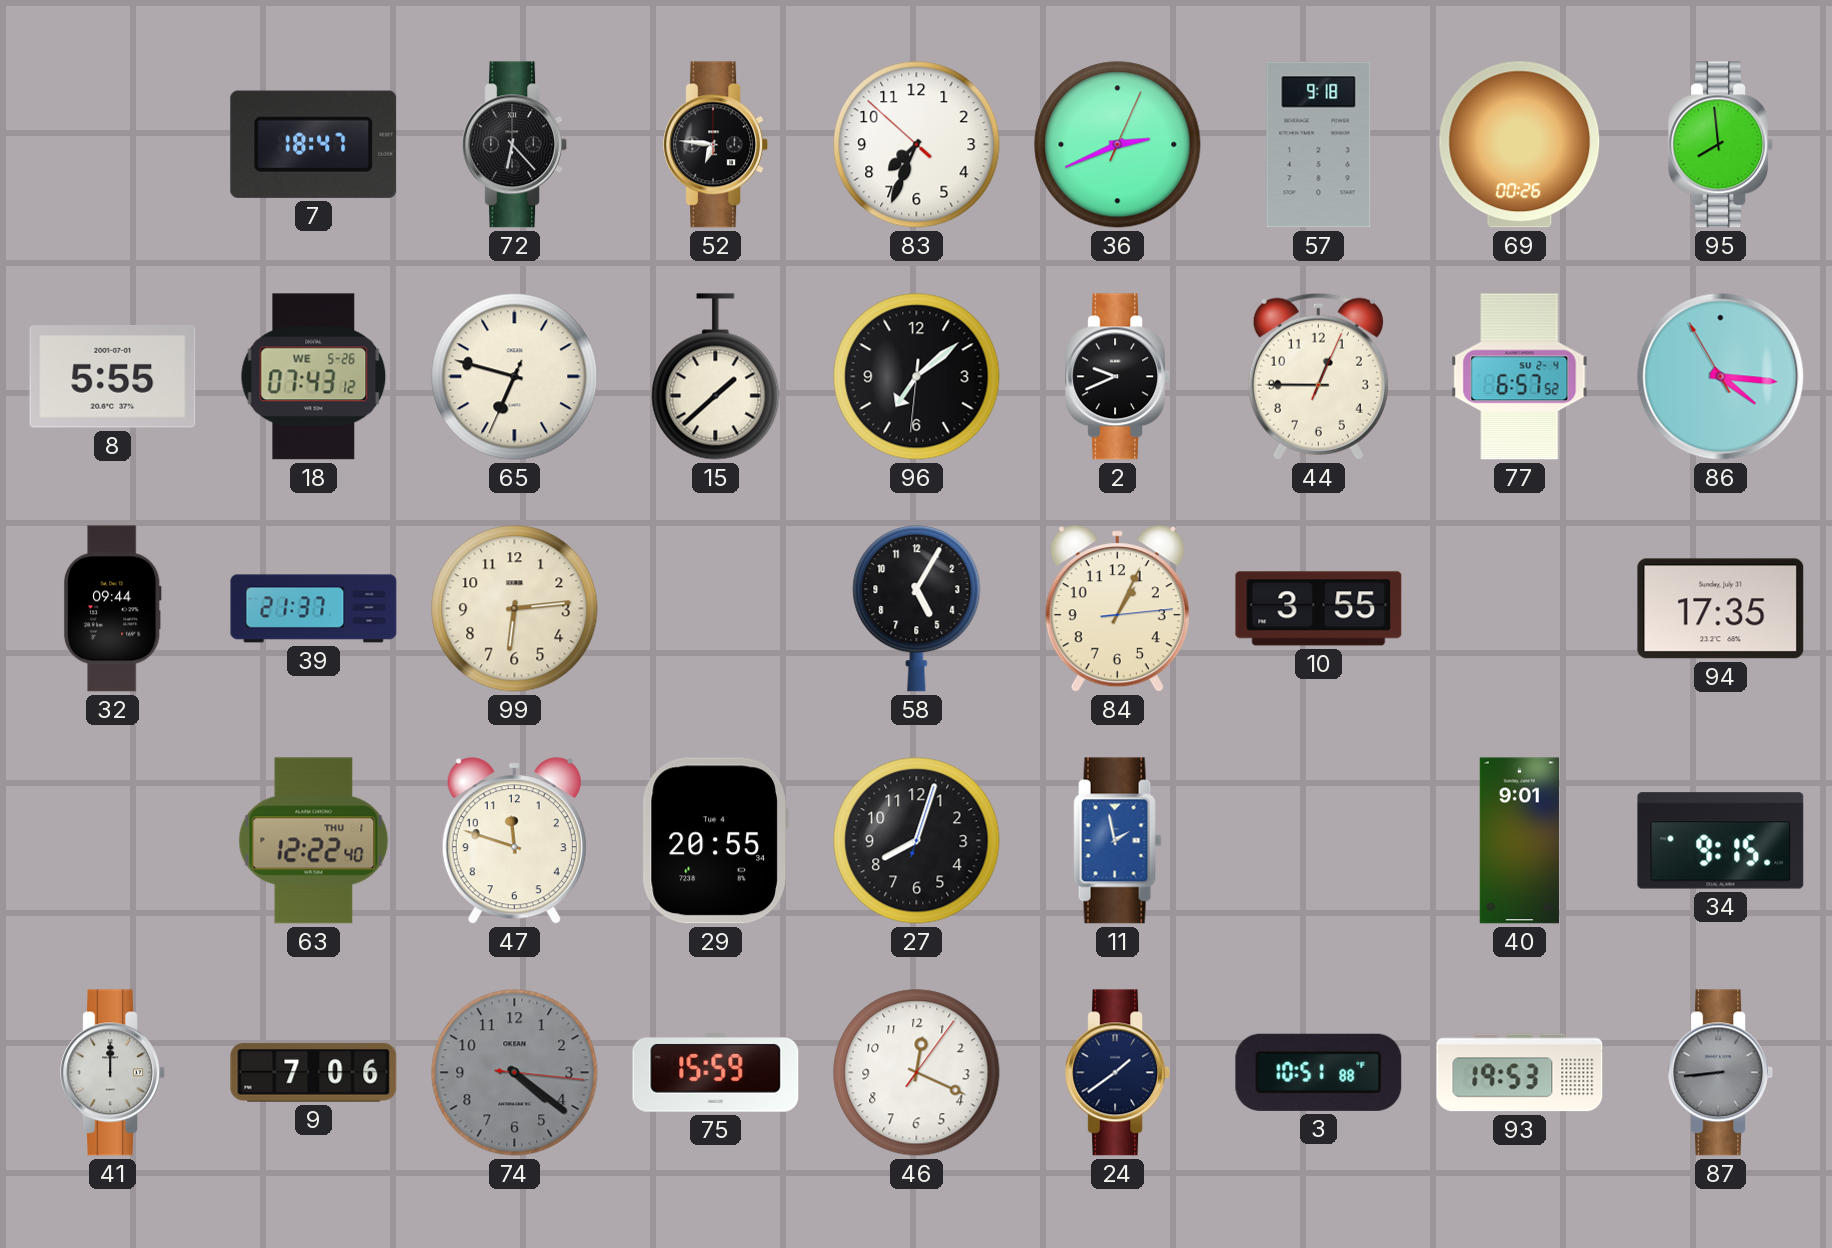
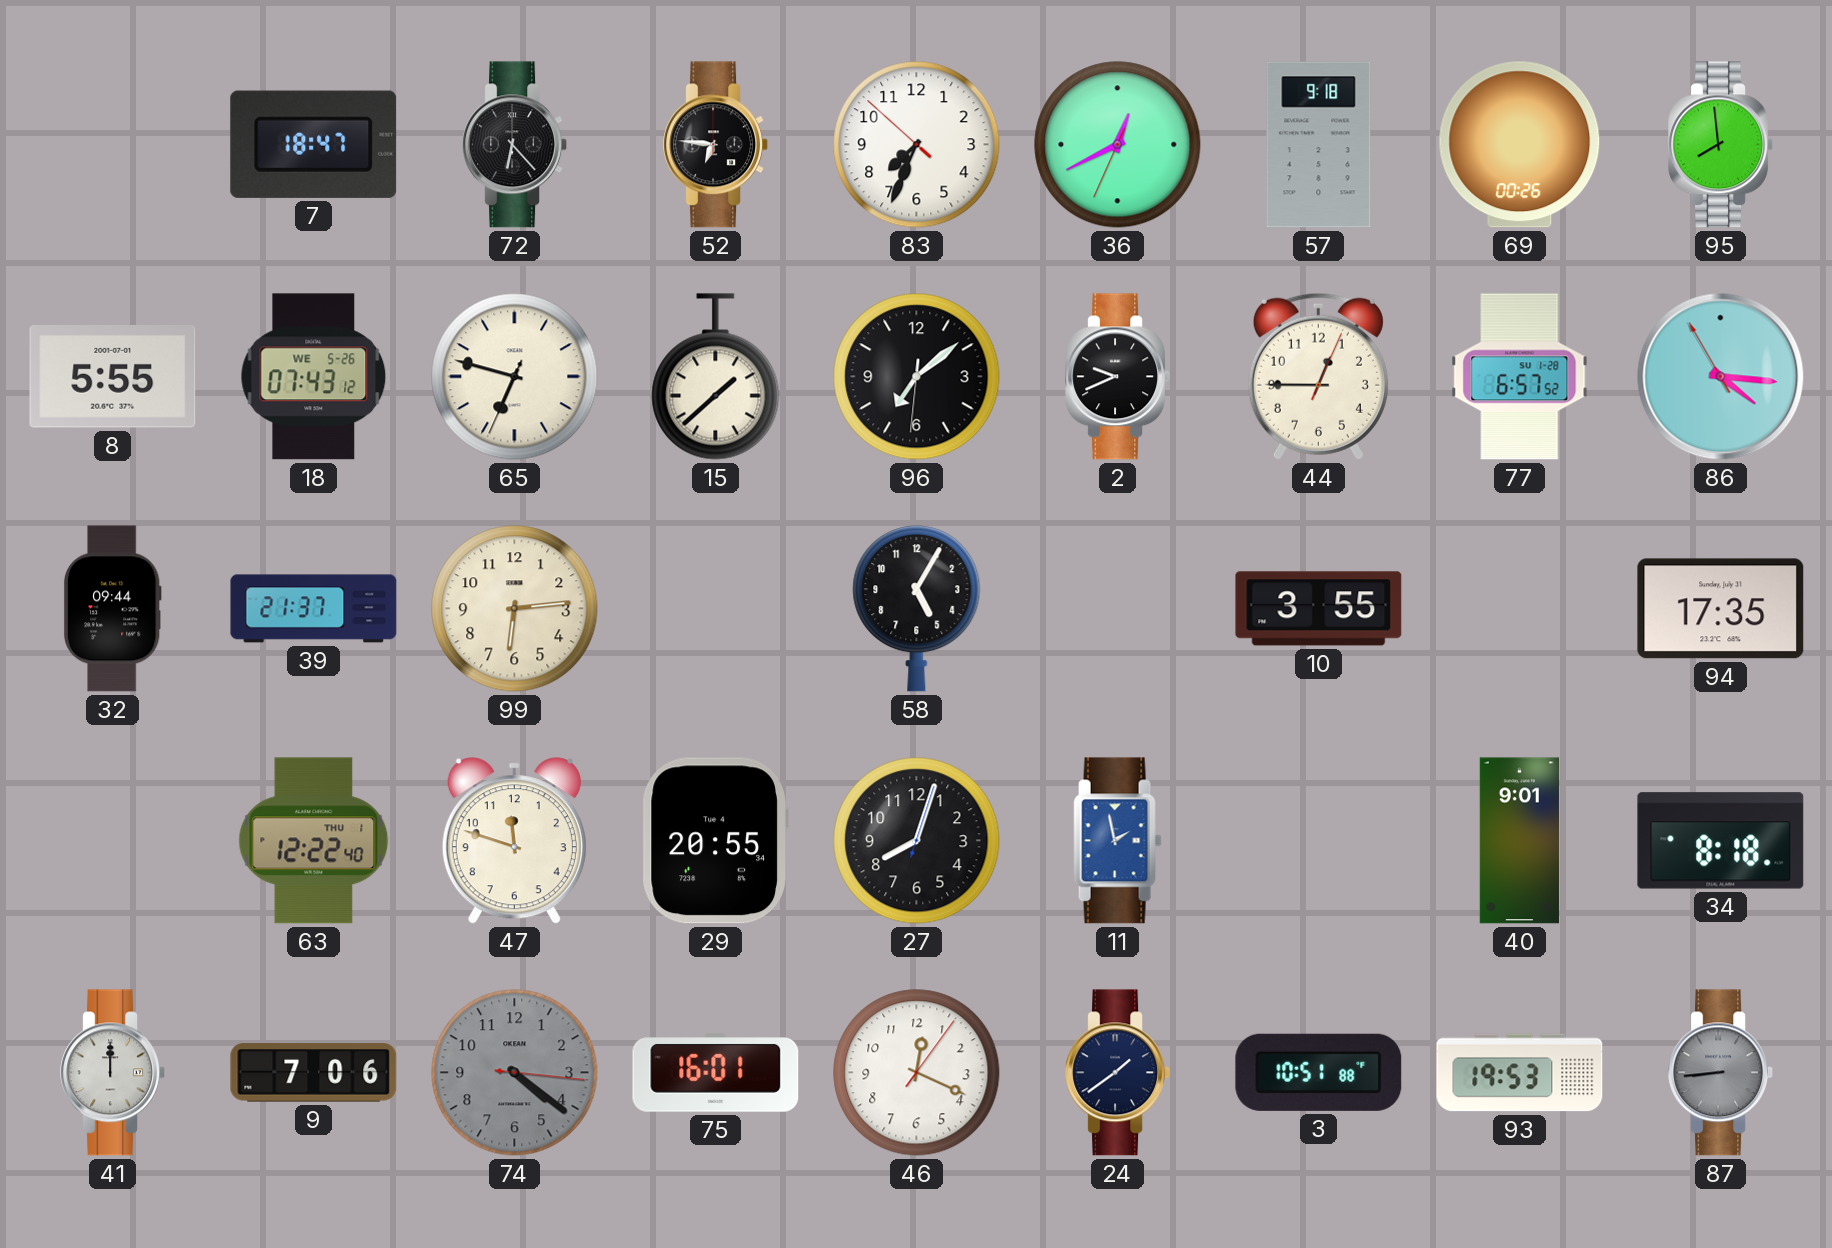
36: 2:41 -> 12:40
77 date: SU 2-4 -> SU 1-28
84: 1:04 -> none
34: 9:15 -> 8:18
75: 15:59 -> 16:01
